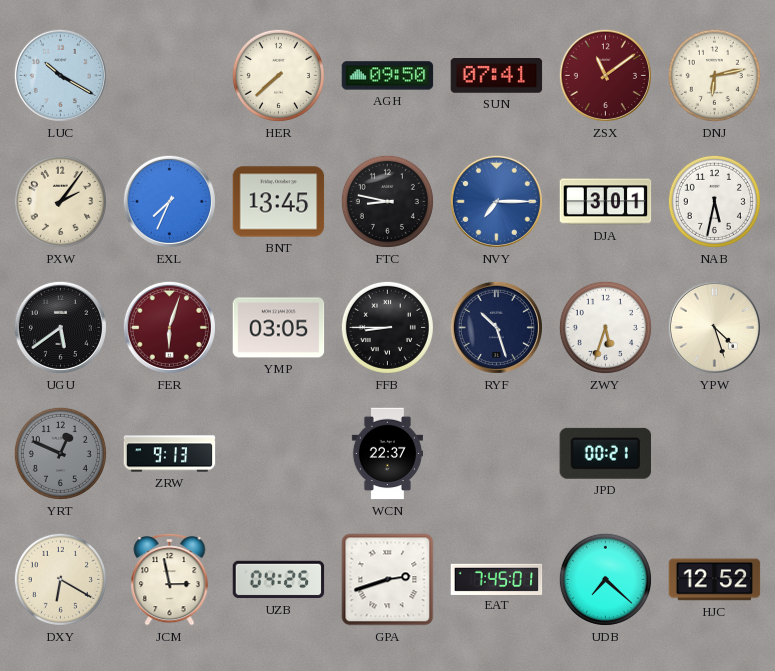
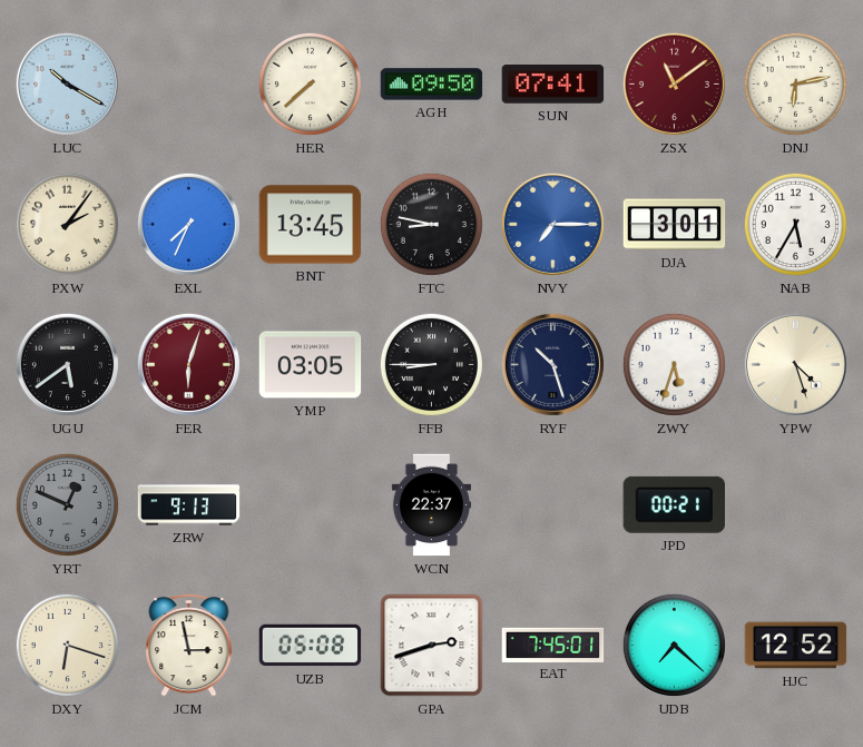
NAB: 5:32 -> 5:35
DXY: 6:20 -> 6:18
UZB: 04:25 -> 05:08
